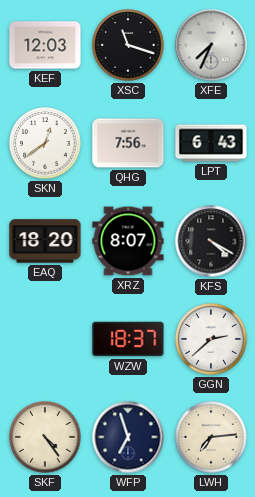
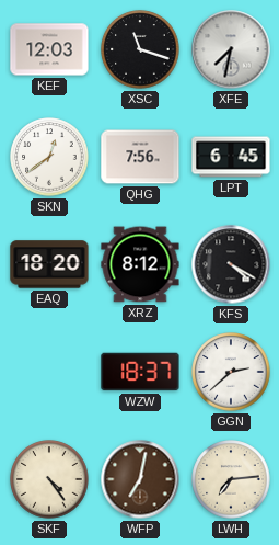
XFE: 7:34 -> 7:32
LPT: 6:43 -> 6:45
XRZ: 8:07 -> 8:12
WFP: 6:57 -> 7:02
WFP dial: navy -> brown
